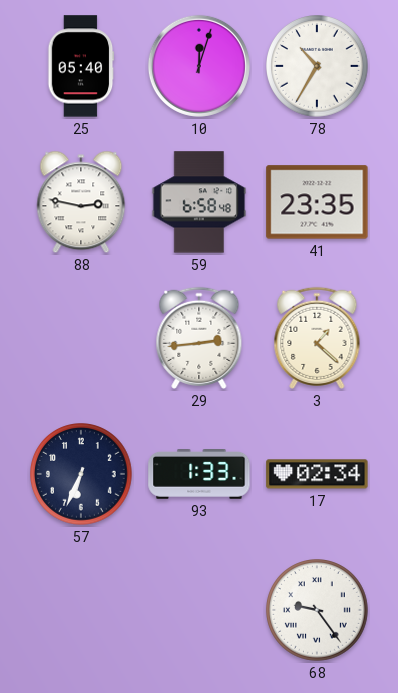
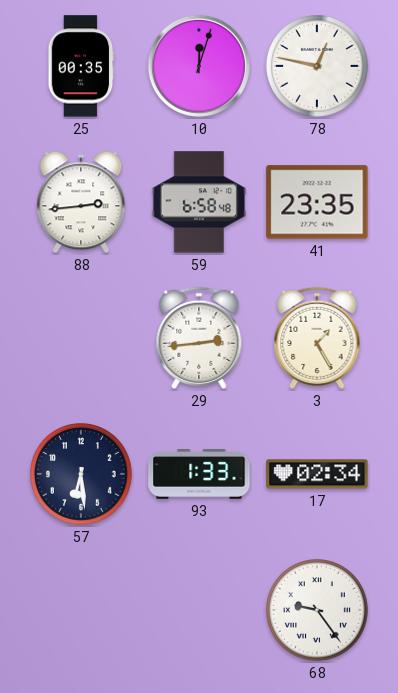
25: 05:40 -> 00:35
78: 10:35 -> 12:47
88: 2:47 -> 2:44
3: 1:22 -> 1:25
57: 6:34 -> 6:29
